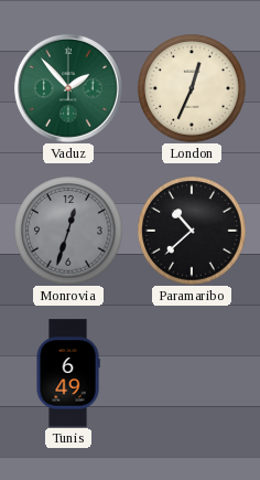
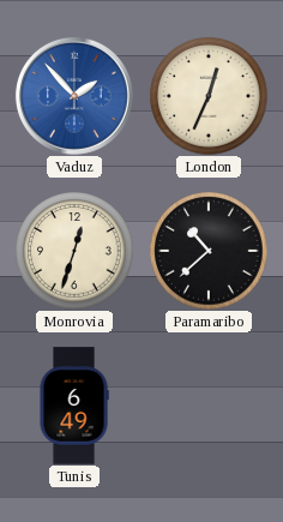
Vaduz dial: green -> blue
Monrovia dial: grey -> cream
